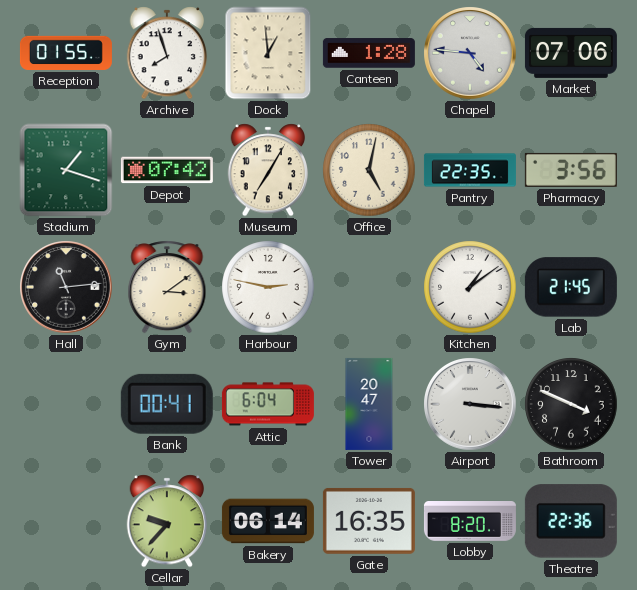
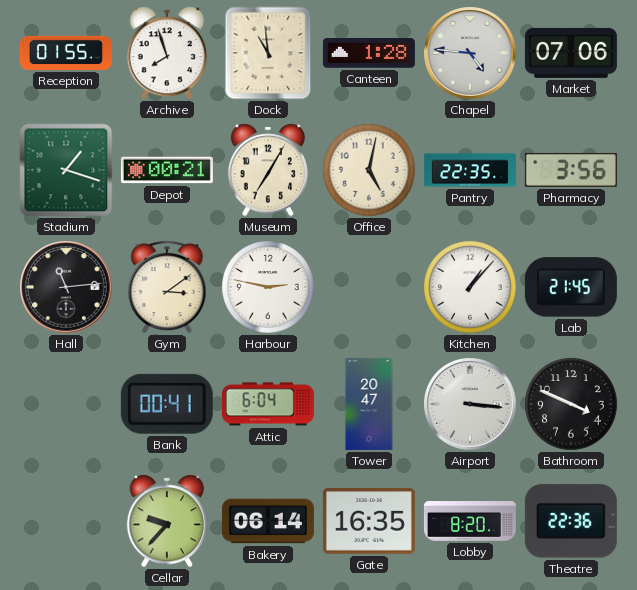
Dock: 12:59 -> 10:59
Depot: 07:42 -> 00:21
Kitchen: 1:09 -> 1:07
